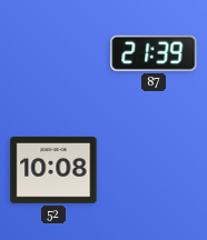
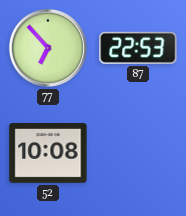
77: none -> 6:53
87: 21:39 -> 22:53
